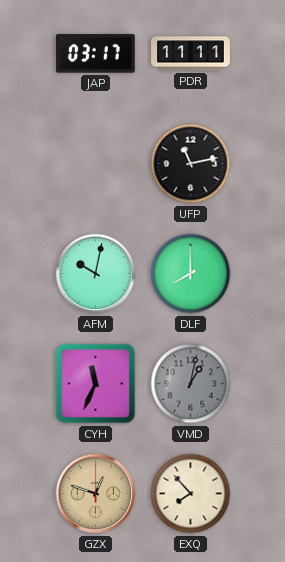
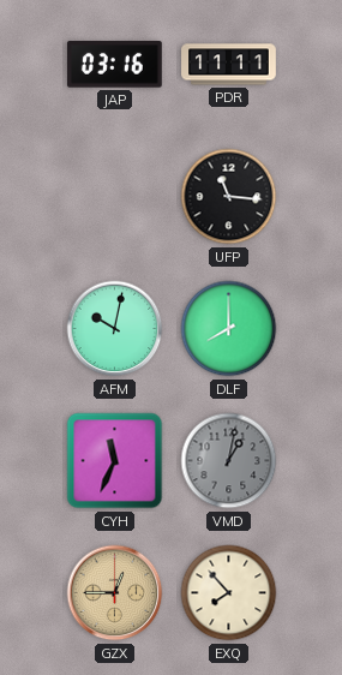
JAP: 03:17 -> 03:16
UFP: 11:13 -> 11:16
GZX: 12:48 -> 12:45
